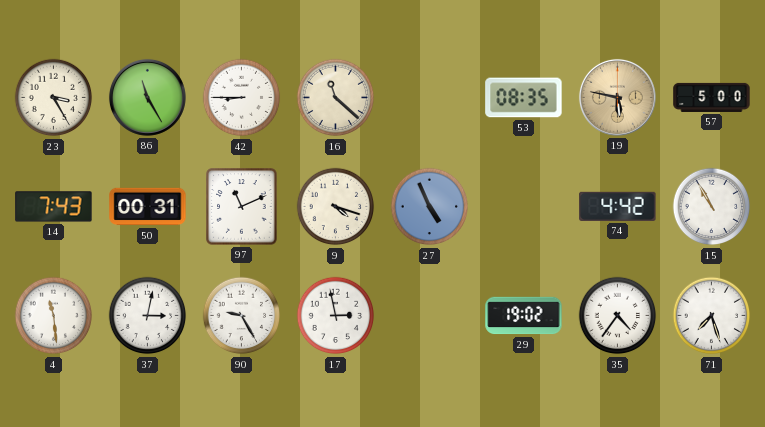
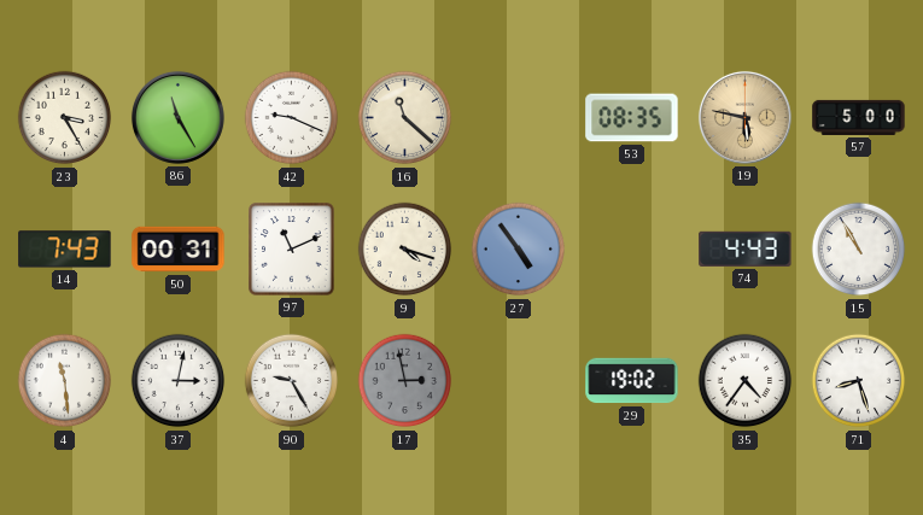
42: 8:45 -> 9:19
27: 4:56 -> 4:54
74: 4:42 -> 4:43
17 dial: white -> grey
71: 7:27 -> 8:27
